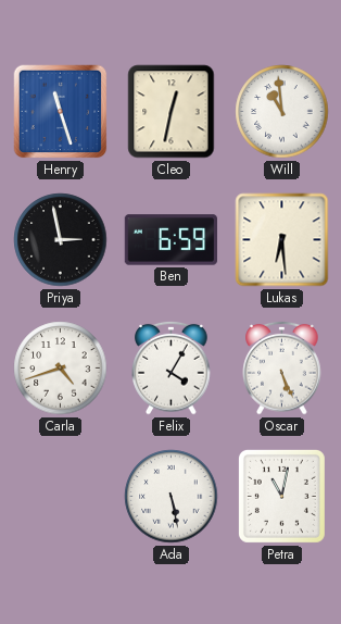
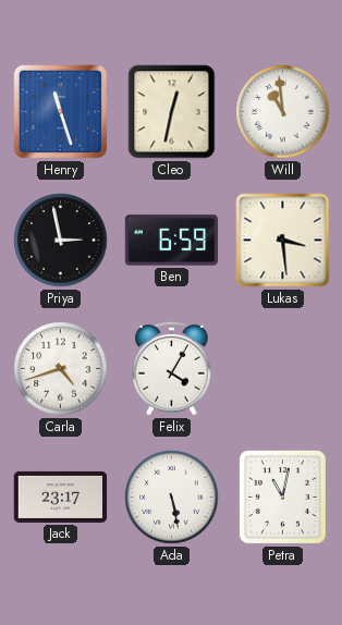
Lukas: 6:29 -> 3:29
Oscar: 5:26 -> none
Jack: none -> 23:17
